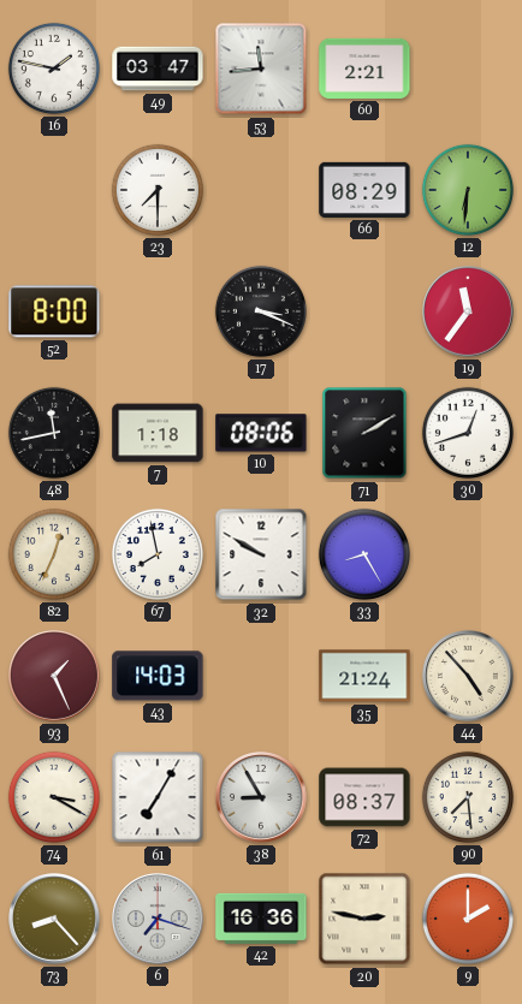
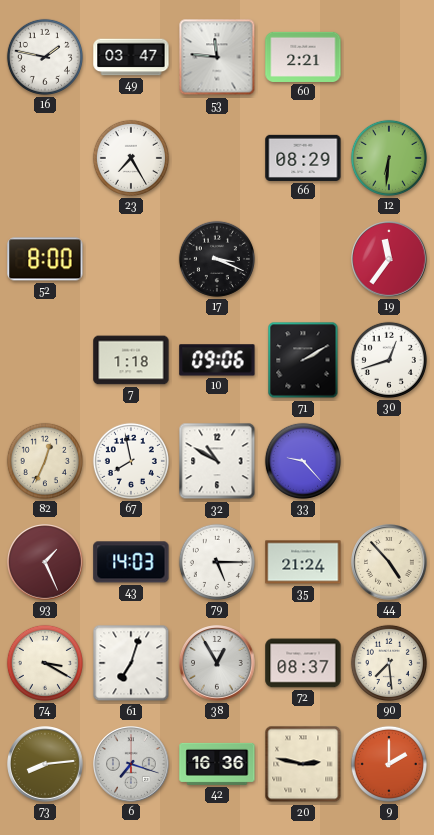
53: 11:44 -> 11:46
23: 7:30 -> 7:25
48: 11:43 -> none
10: 08:06 -> 09:06
32: 9:50 -> 10:50
33: 8:25 -> 9:23
79: none -> 5:15
61: 7:05 -> 7:03
38: 8:55 -> 12:55
73: 8:23 -> 8:14
